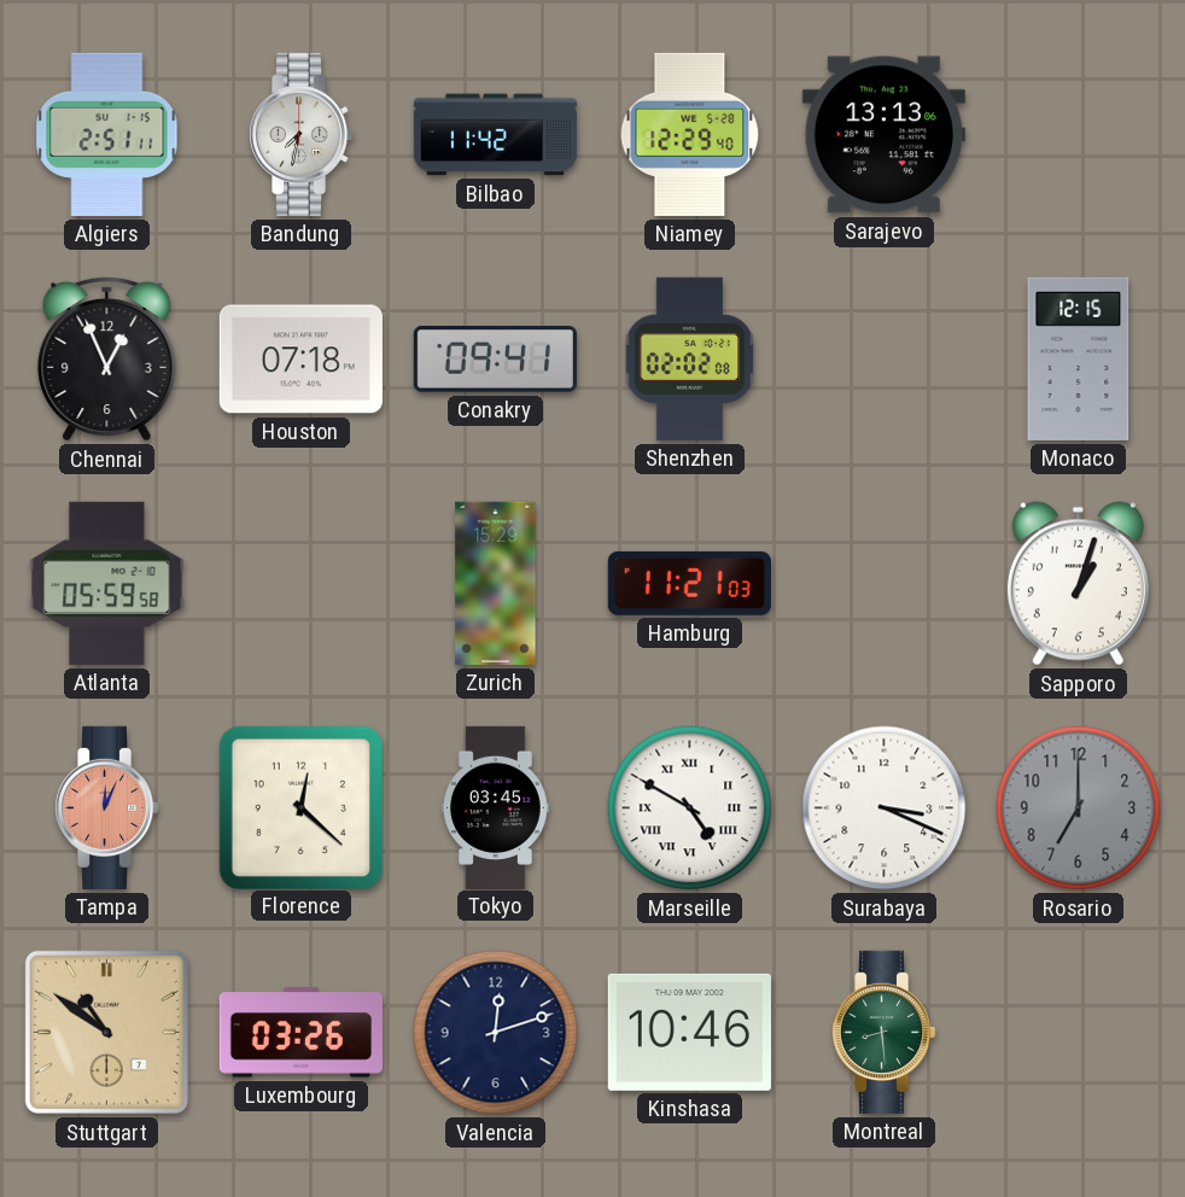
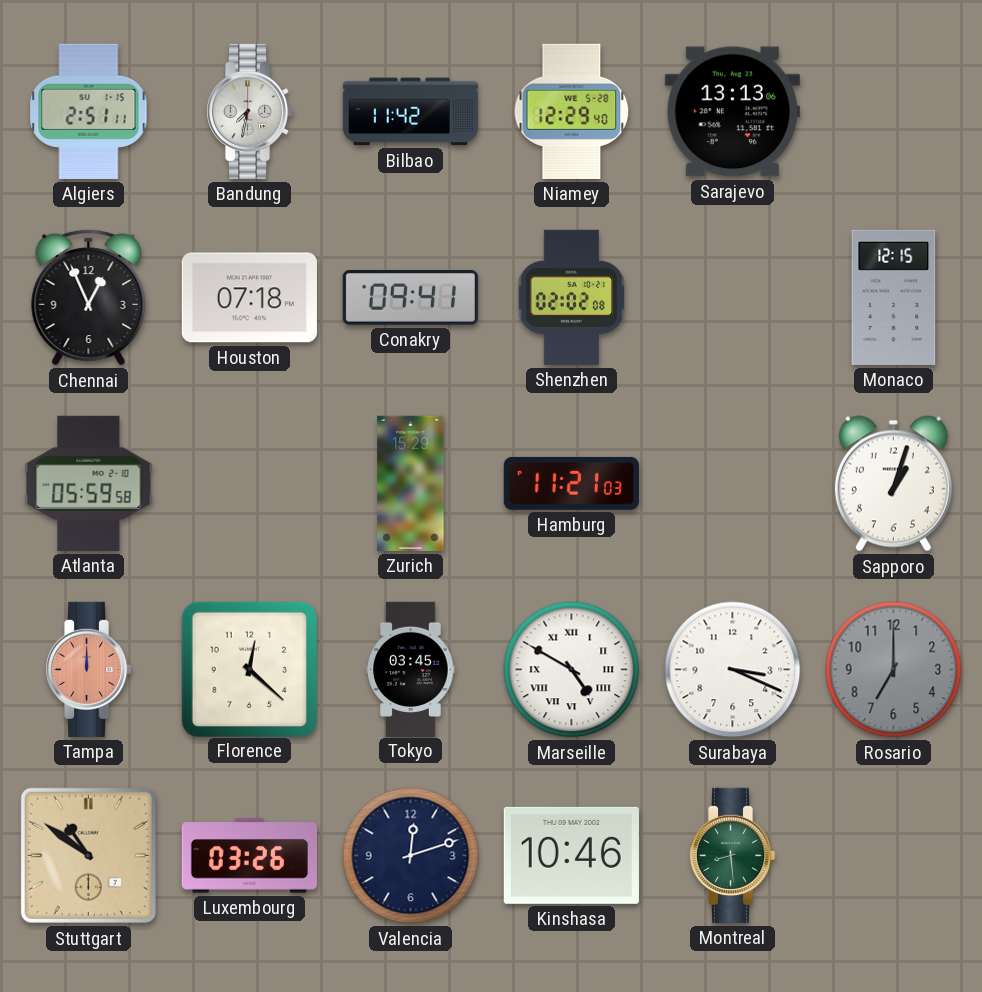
Tampa: 12:04 -> 12:00
